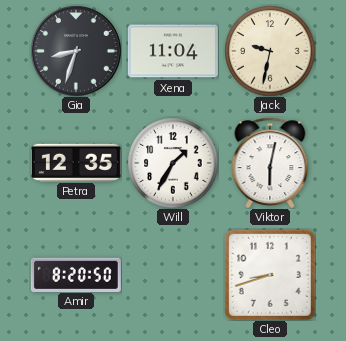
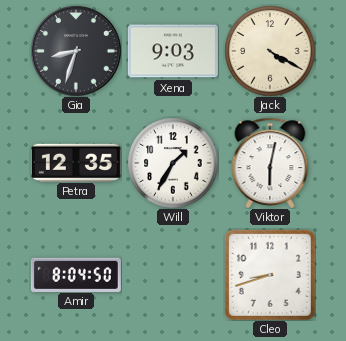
Xena: 11:04 -> 9:03
Jack: 9:32 -> 4:20
Amir: 8:20 -> 8:04
